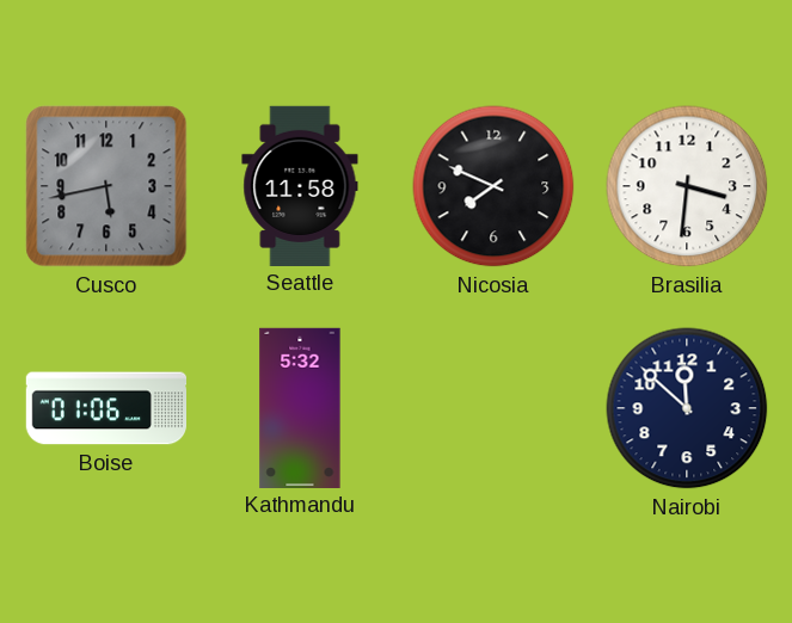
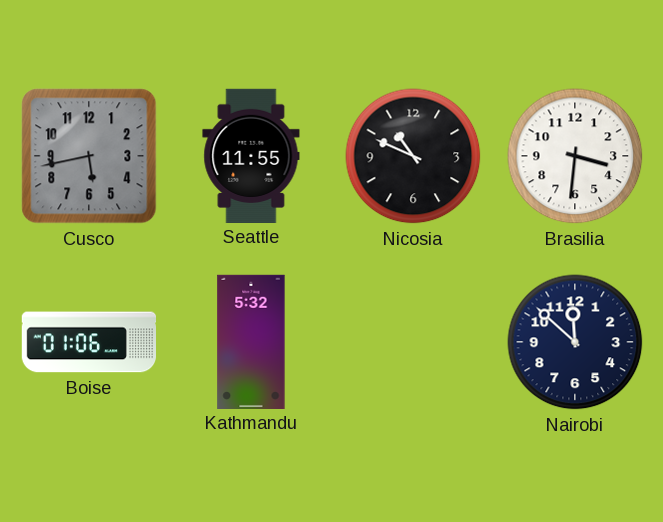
Seattle: 11:58 -> 11:55
Nicosia: 7:49 -> 10:49
